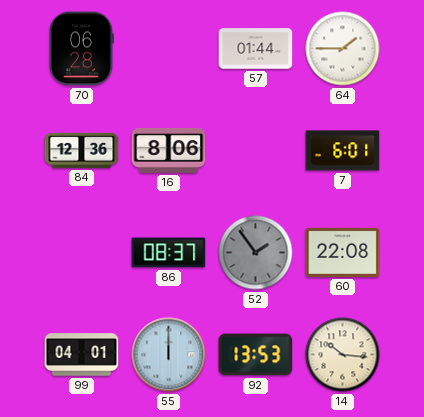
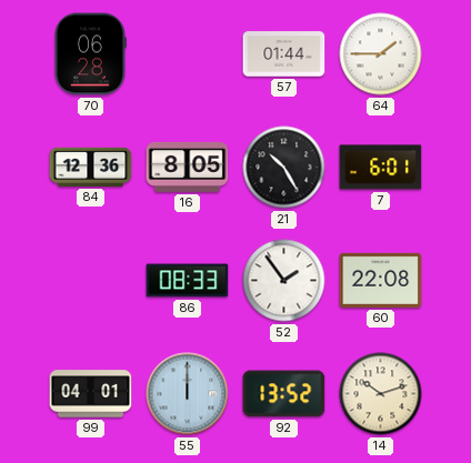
16: 8:06 -> 8:05
21: none -> 10:25
86: 08:37 -> 08:33
52 dial: grey -> white
92: 13:53 -> 13:52
14: 10:16 -> 10:12
